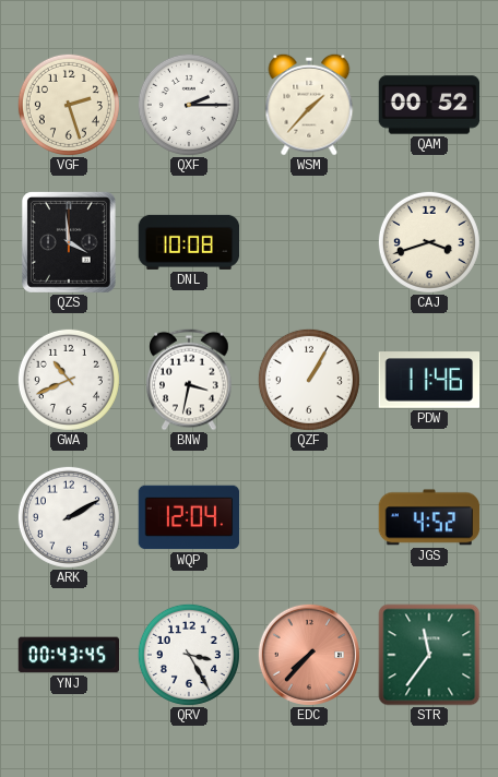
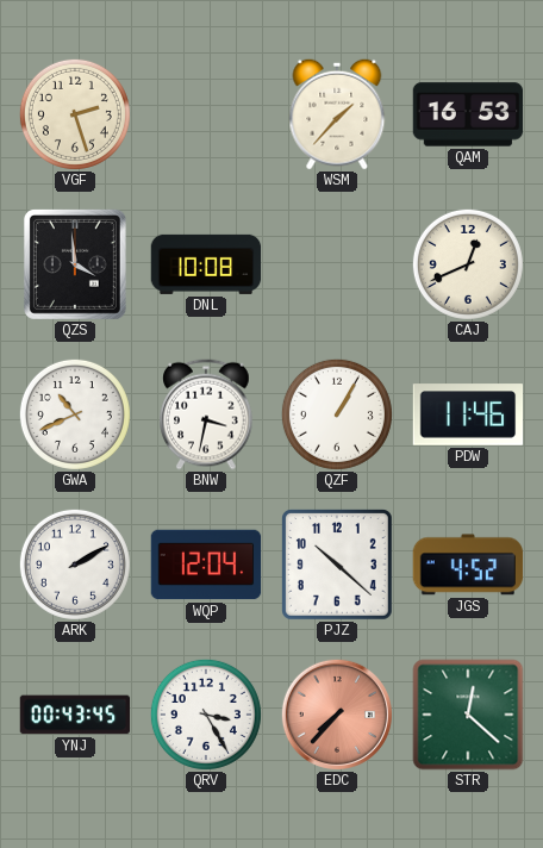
QXF: 2:15 -> none
QAM: 00:52 -> 16:53
CAJ: 3:42 -> 12:41
PJZ: none -> 10:22
STR: 11:36 -> 12:22
